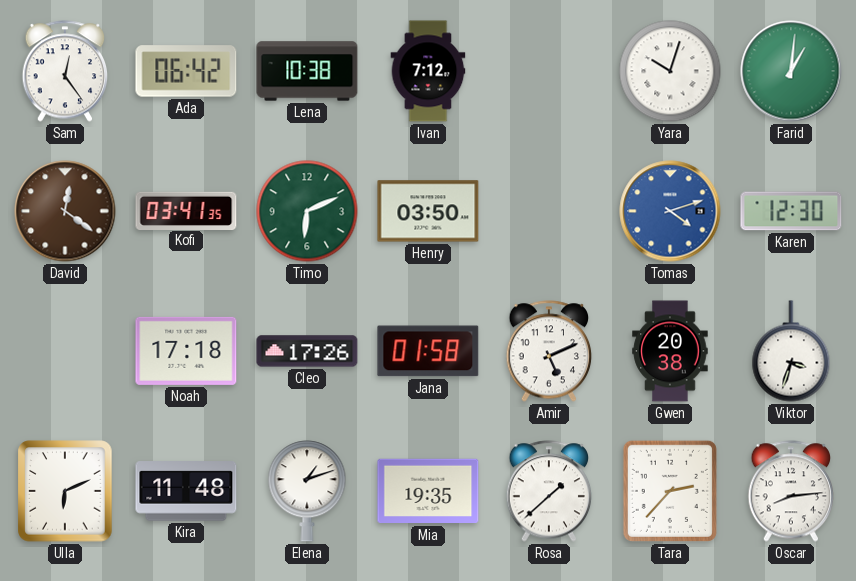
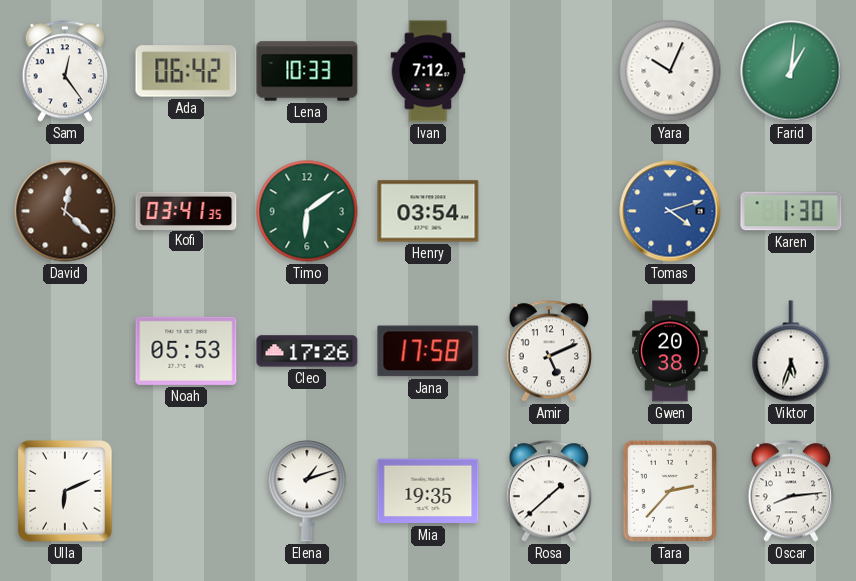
Lena: 10:38 -> 10:33
Yara: 10:03 -> 10:04
David: 12:21 -> 12:22
Timo: 6:11 -> 6:09
Henry: 03:50 -> 03:54
Karen: 12:30 -> 1:30
Noah: 17:18 -> 05:53
Jana: 01:58 -> 17:58
Viktor: 3:33 -> 5:33
Kira: 11:48 -> none
